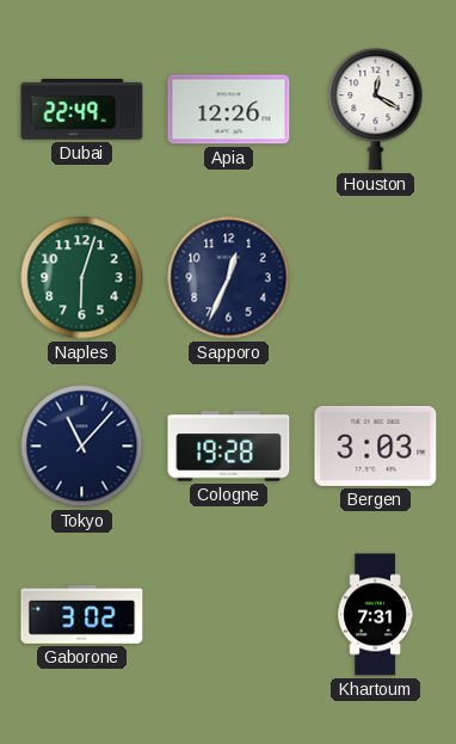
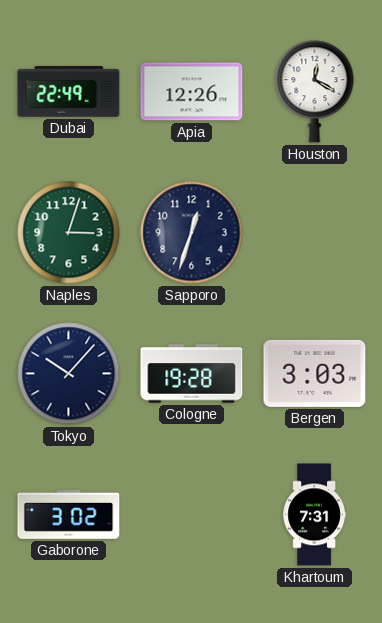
Naples: 6:03 -> 3:03
Sapporo: 12:34 -> 12:33
Tokyo: 11:07 -> 10:07
